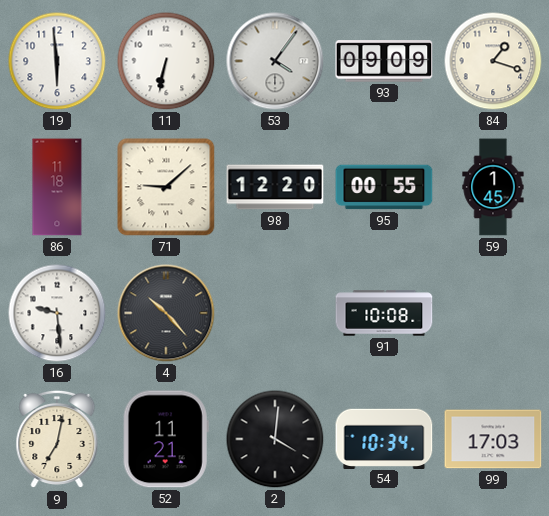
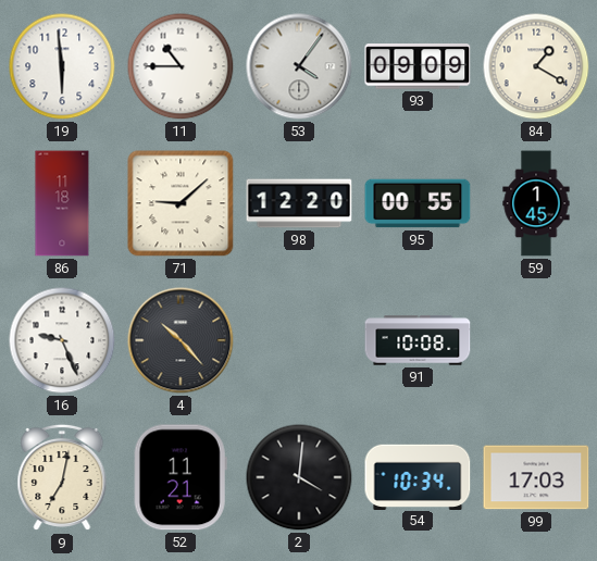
11: 6:32 -> 10:45
84: 1:18 -> 1:20
16: 9:29 -> 9:26
